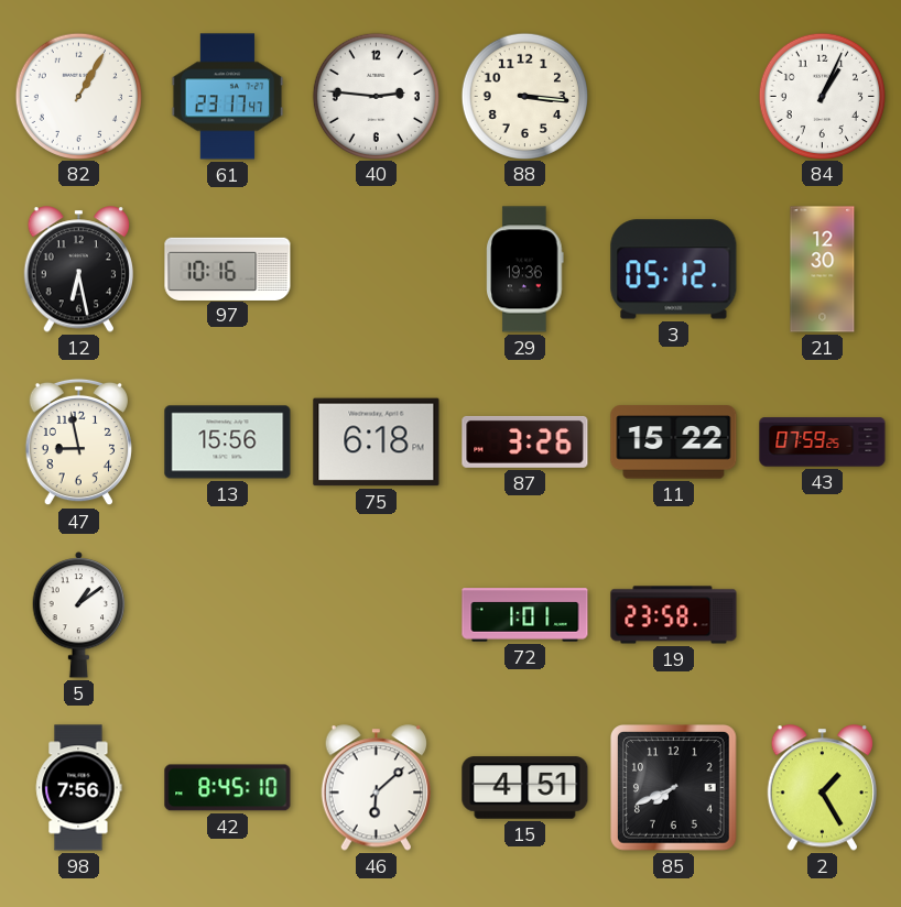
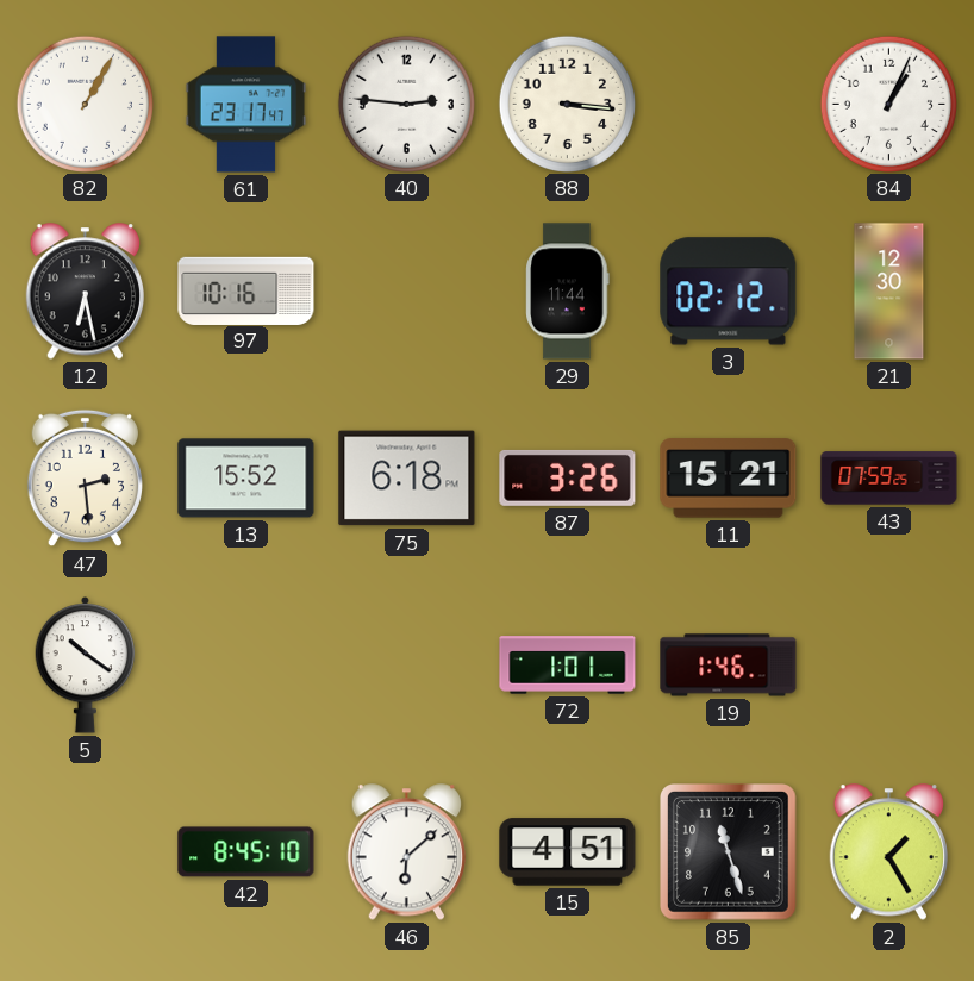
29: 19:36 -> 11:44
3: 05:12 -> 02:12
47: 8:58 -> 2:29
13: 15:56 -> 15:52
11: 15:22 -> 15:21
5: 1:09 -> 10:21
19: 23:58 -> 1:46
98: 7:56 -> none
85: 7:41 -> 11:27
